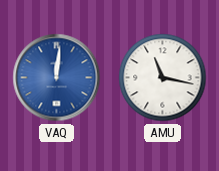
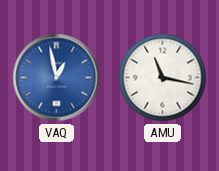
VAQ: 12:01 -> 12:58
